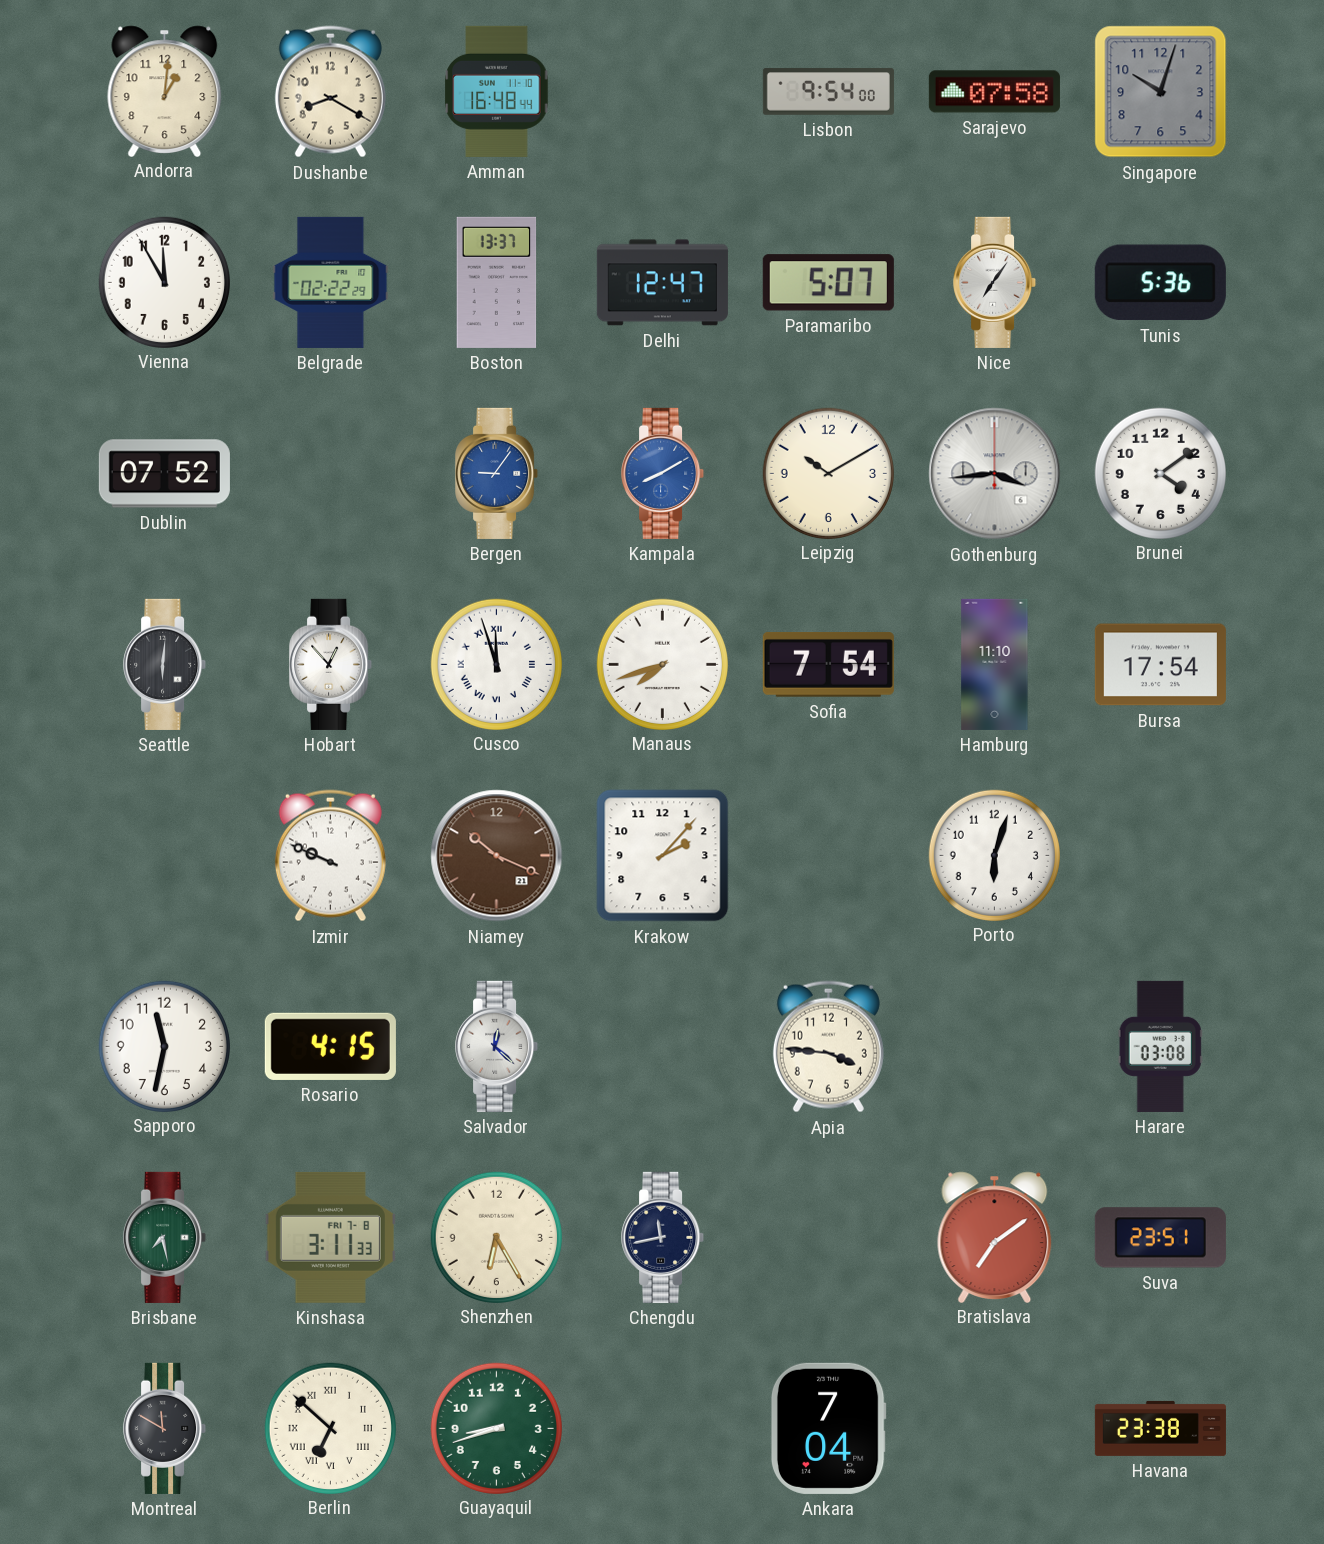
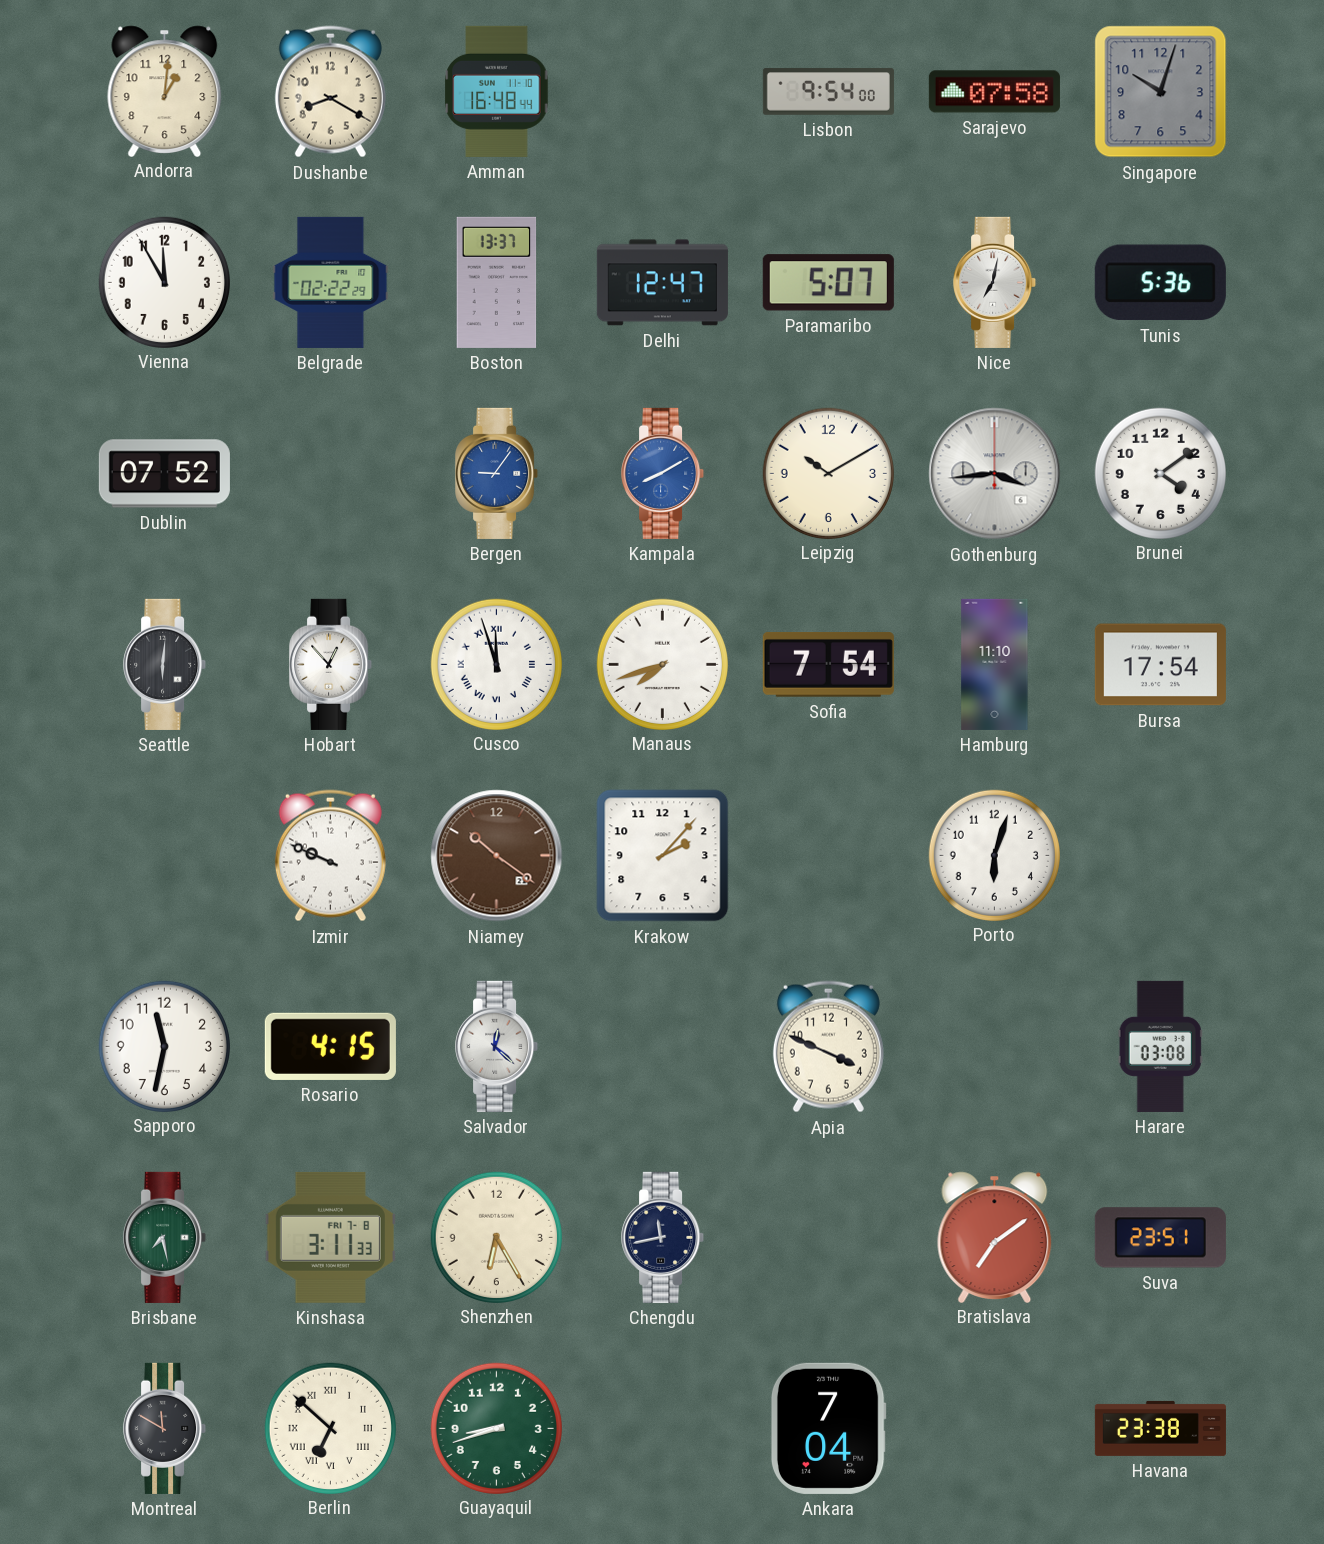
Nice: 7:06 -> 7:02
Niamey: 10:19 -> 10:21
Apia: 3:46 -> 3:49
